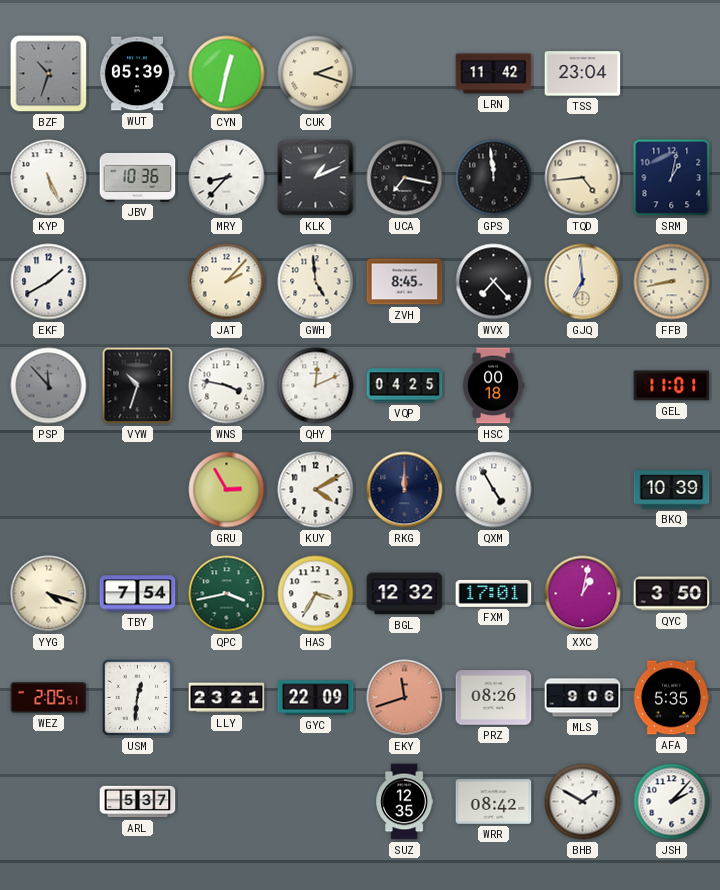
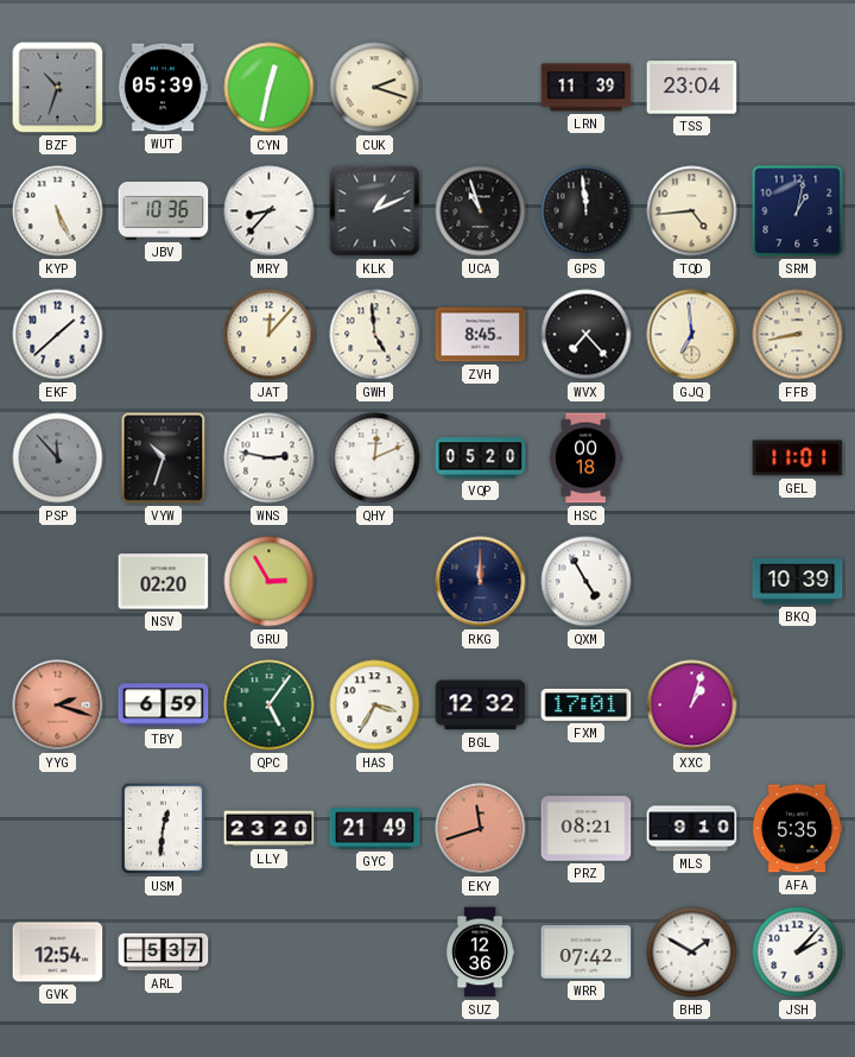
LRN: 11:42 -> 11:39
UCA: 7:17 -> 10:57
EKF: 1:40 -> 1:38
JAT: 2:07 -> 12:07
WNS: 3:47 -> 2:47
VQP: 04:25 -> 05:20
NSV: none -> 02:20
KUY: 4:10 -> none
YYG: 4:18 -> 2:18
YYG dial: cream -> salmon
TBY: 7:54 -> 6:59
QPC: 3:43 -> 5:06
XXC: 1:02 -> 1:03
QYC: 3:50 -> none
WEZ: 2:05 -> none
LLY: 23:21 -> 23:20
GYC: 22:09 -> 21:49
PRZ: 08:26 -> 08:21
MLS: 9:06 -> 9:10
GVK: none -> 12:54
SUZ: 12:35 -> 12:36
WRR: 08:42 -> 07:42
